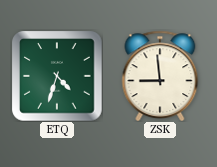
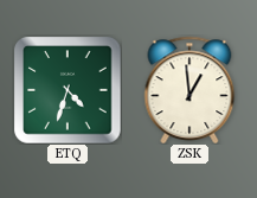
ZSK: 8:59 -> 12:59
